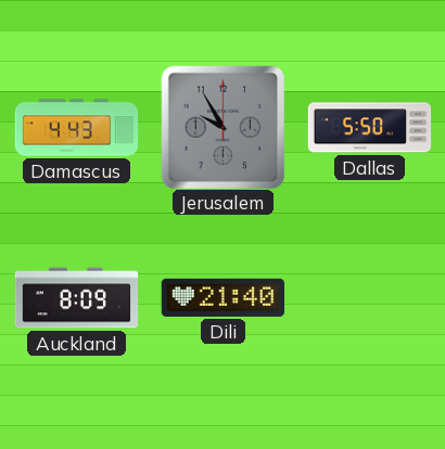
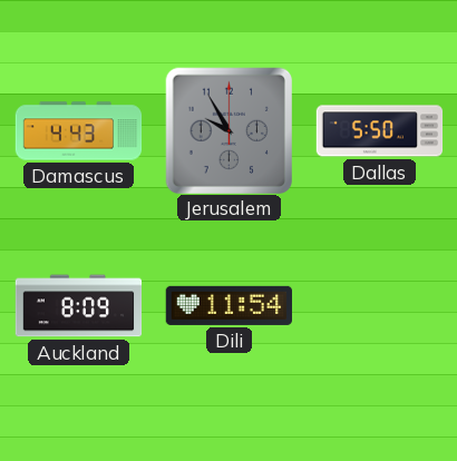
Dili: 21:40 -> 11:54
